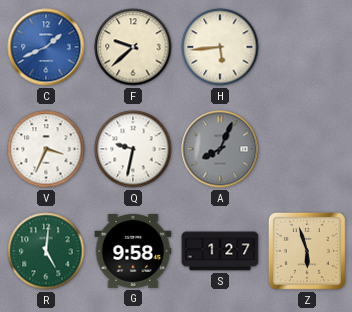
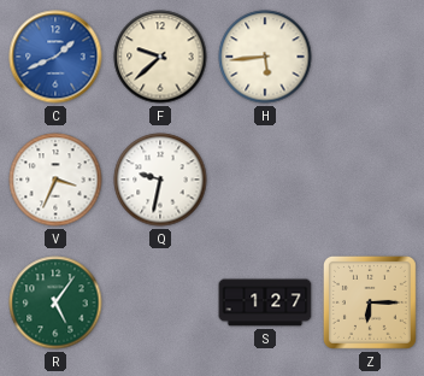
A: 8:04 -> none
R: 5:01 -> 5:06
G: 9:58 -> none
Z: 5:57 -> 6:15
